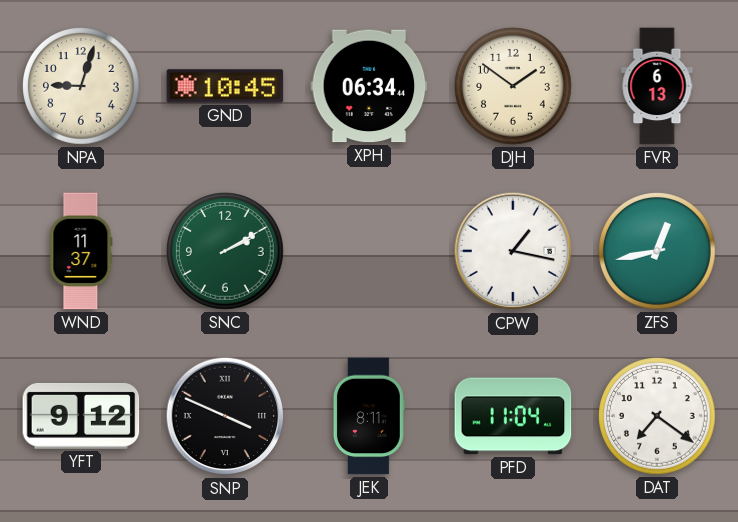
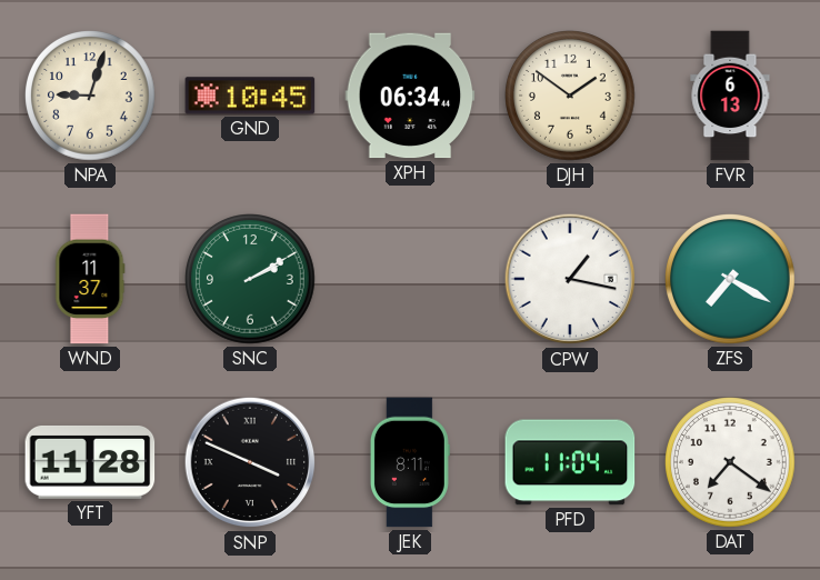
ZFS: 12:43 -> 7:20
YFT: 9:12 -> 11:28
